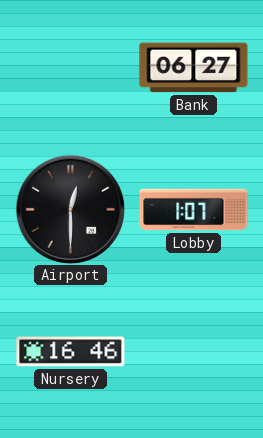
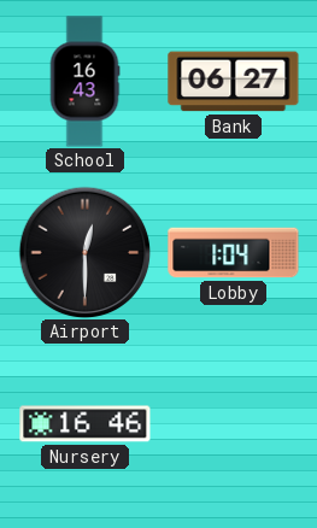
School: none -> 16:43
Lobby: 1:07 -> 1:04
